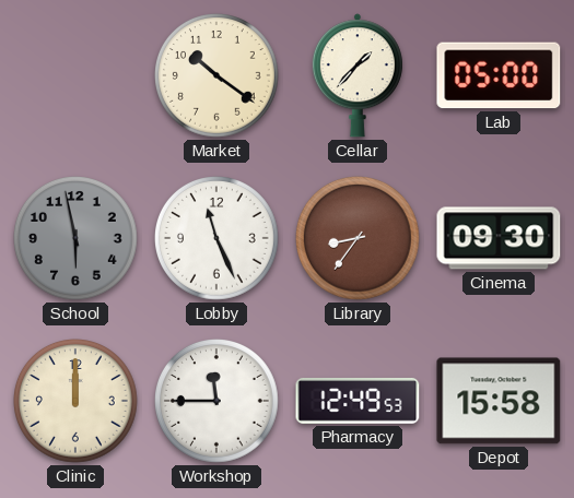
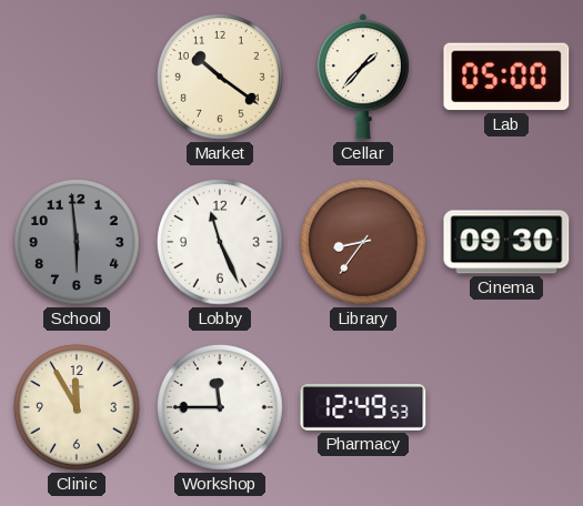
School: 5:58 -> 5:59
Clinic: 12:00 -> 11:55
Depot: 15:58 -> none
